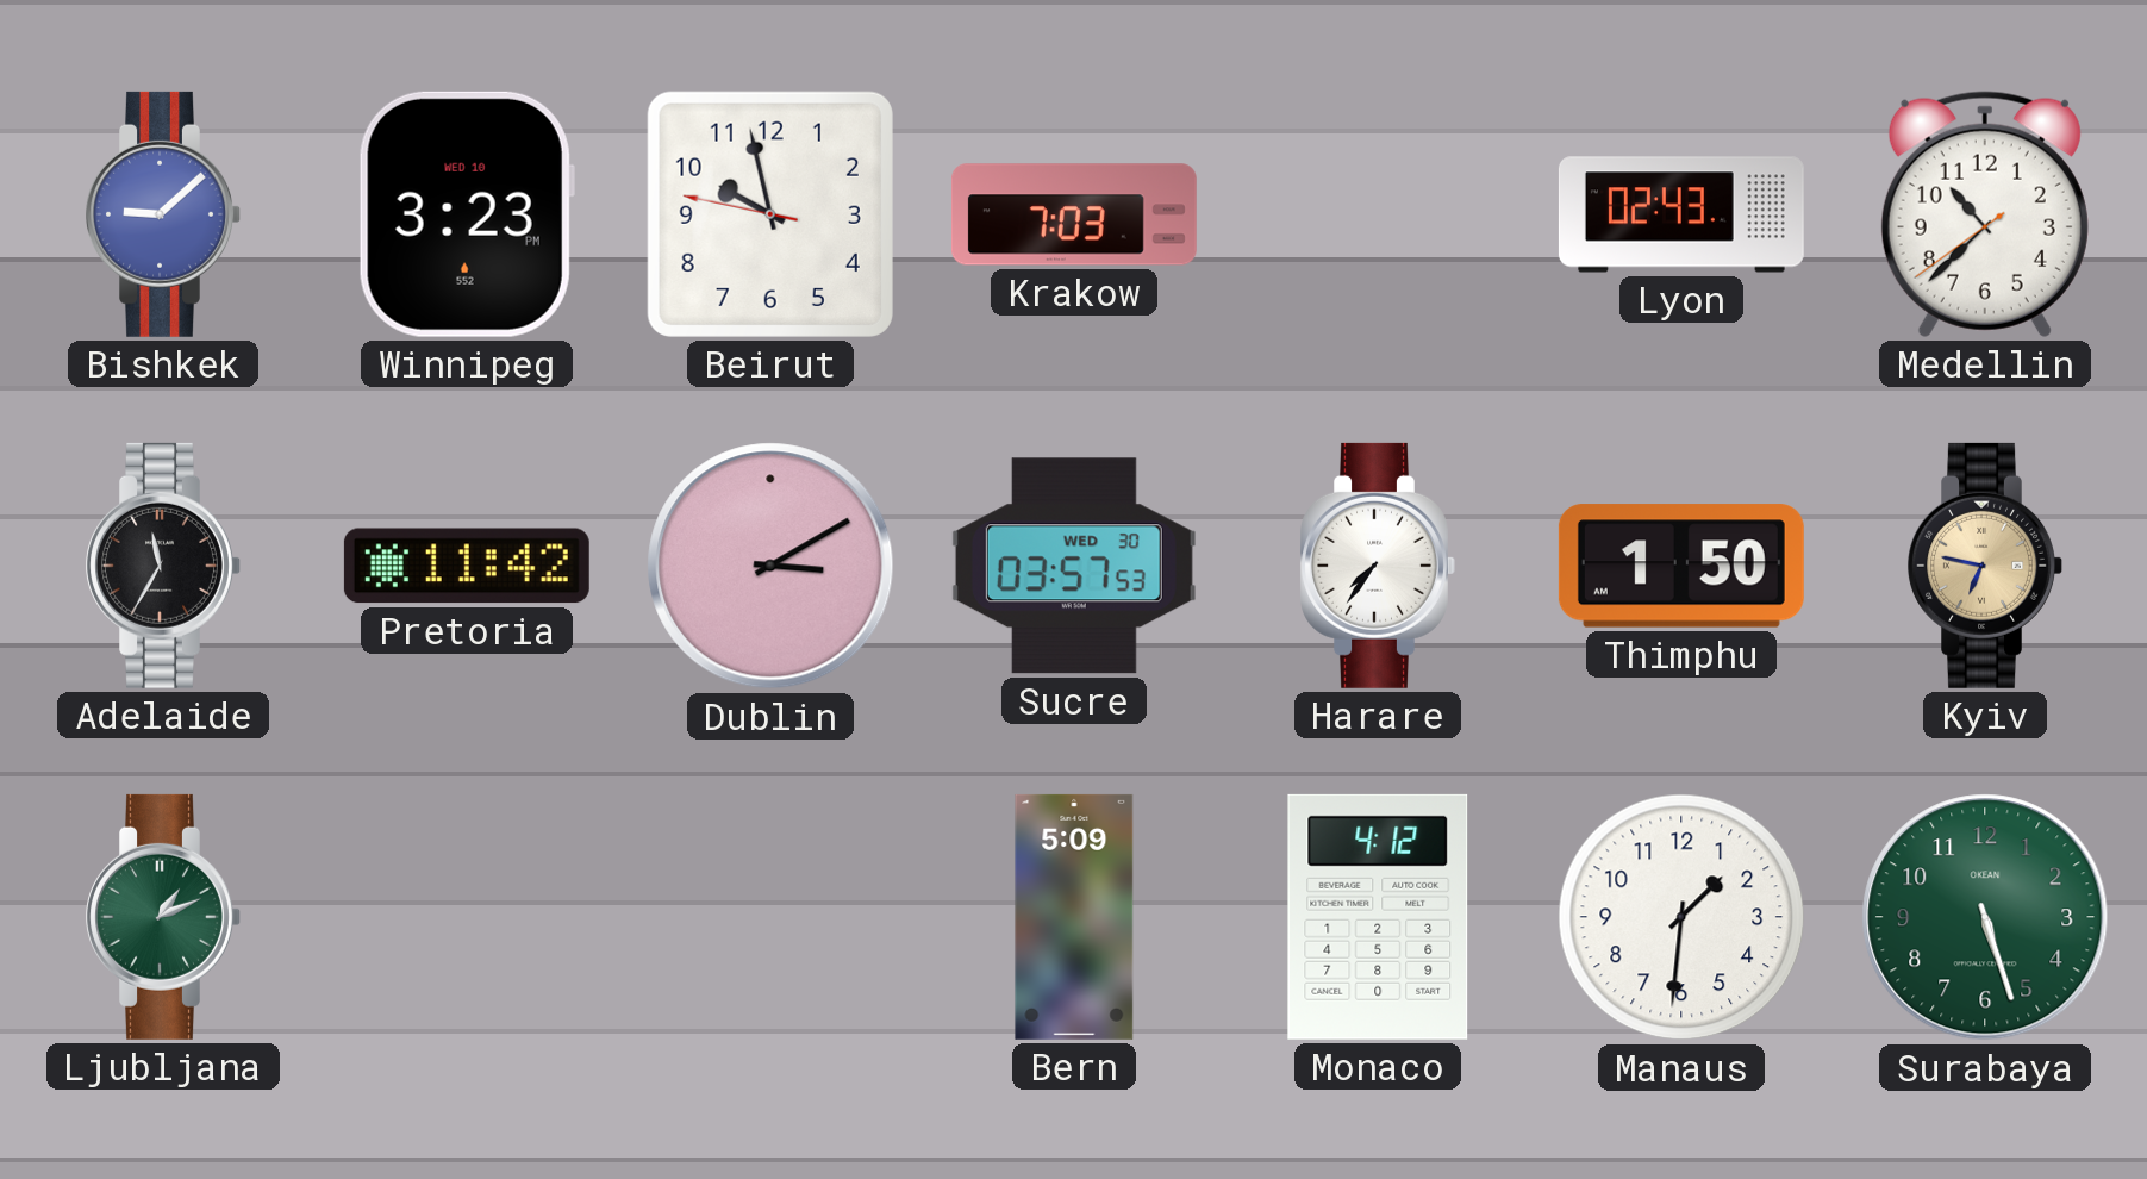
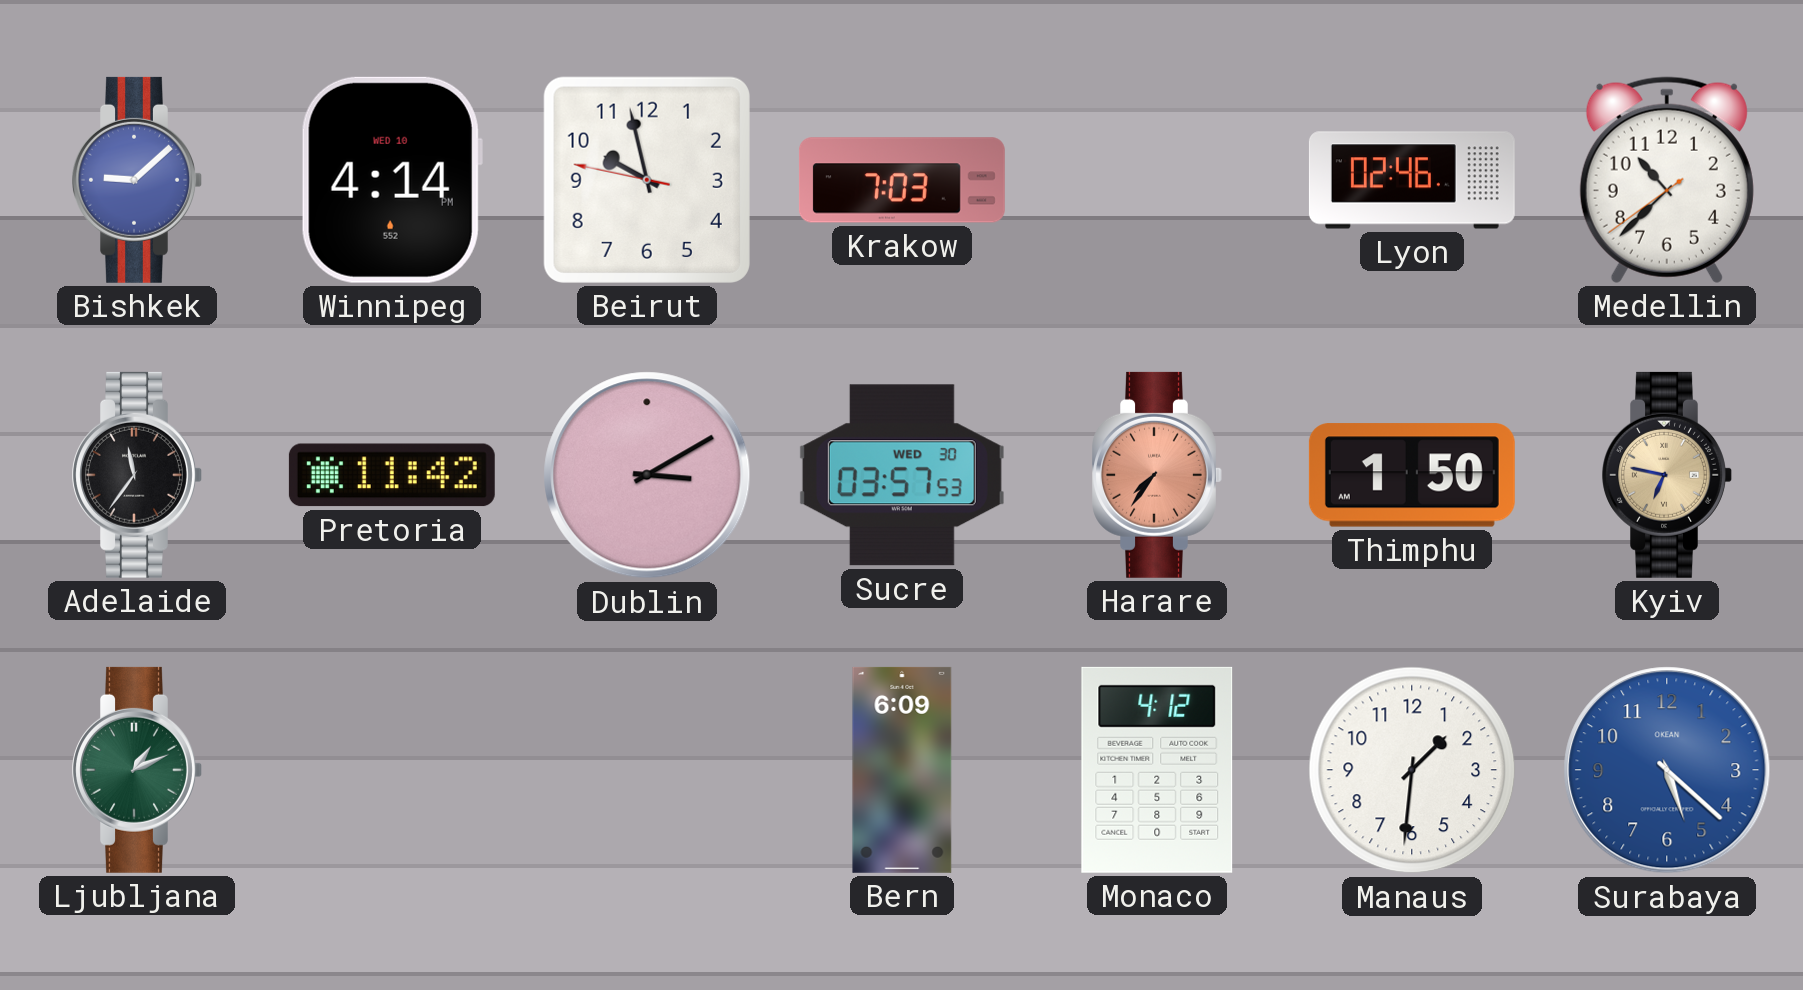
Winnipeg: 3:23 -> 4:14
Lyon: 02:43 -> 02:46
Adelaide: 11:35 -> 11:36
Harare dial: white -> salmon
Bern: 5:09 -> 6:09
Surabaya: 5:27 -> 5:22
Surabaya dial: green -> blue
